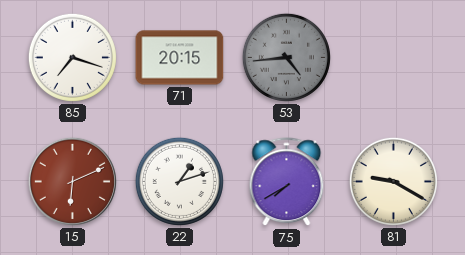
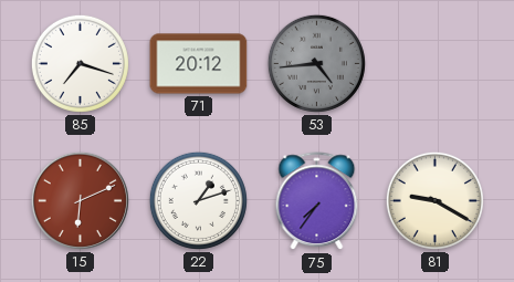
71: 20:15 -> 20:12
75: 7:40 -> 7:36
